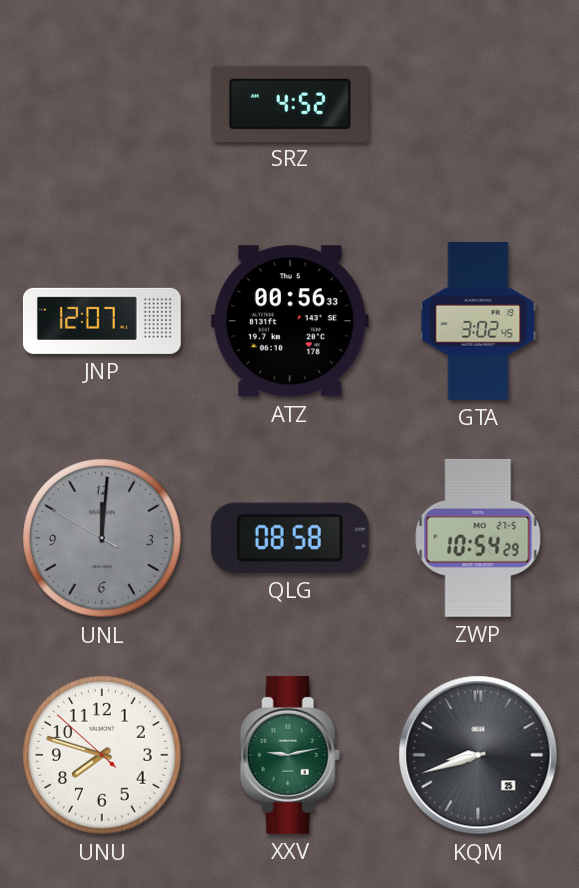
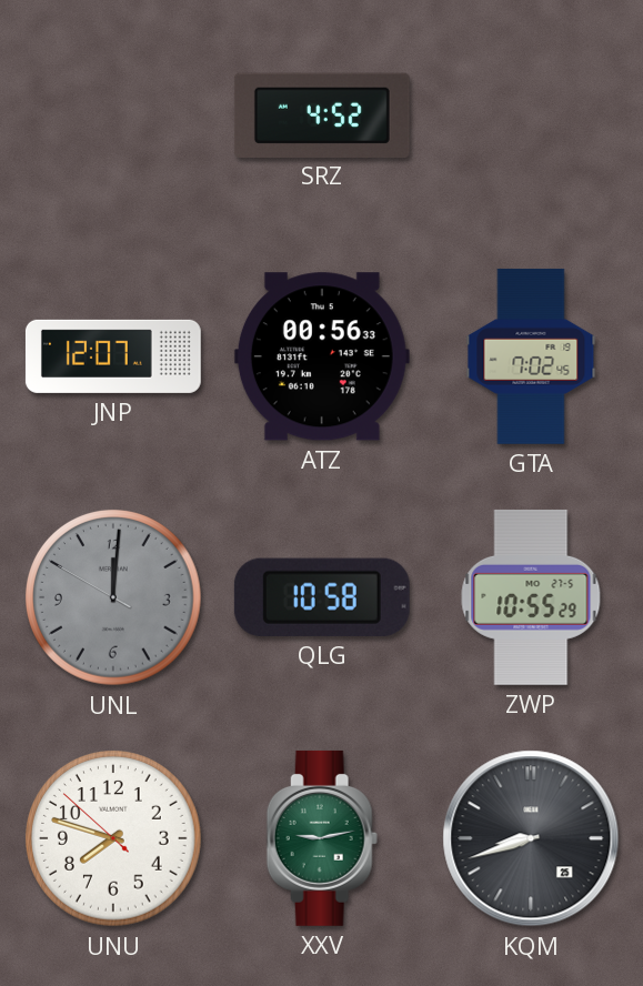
GTA: 3:02 -> 7:02
QLG: 08:58 -> 10:58
ZWP: 10:54 -> 10:55
